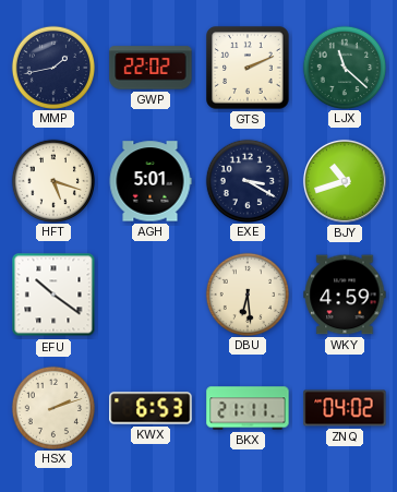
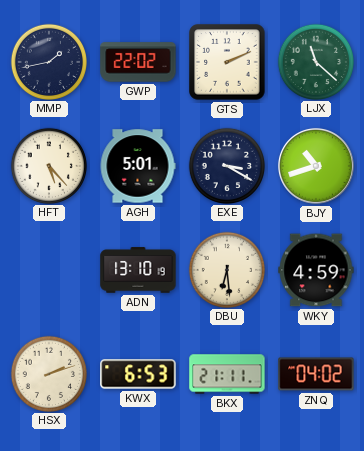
HFT: 5:18 -> 5:23
EFU: 10:21 -> none
ADN: none -> 13:10
